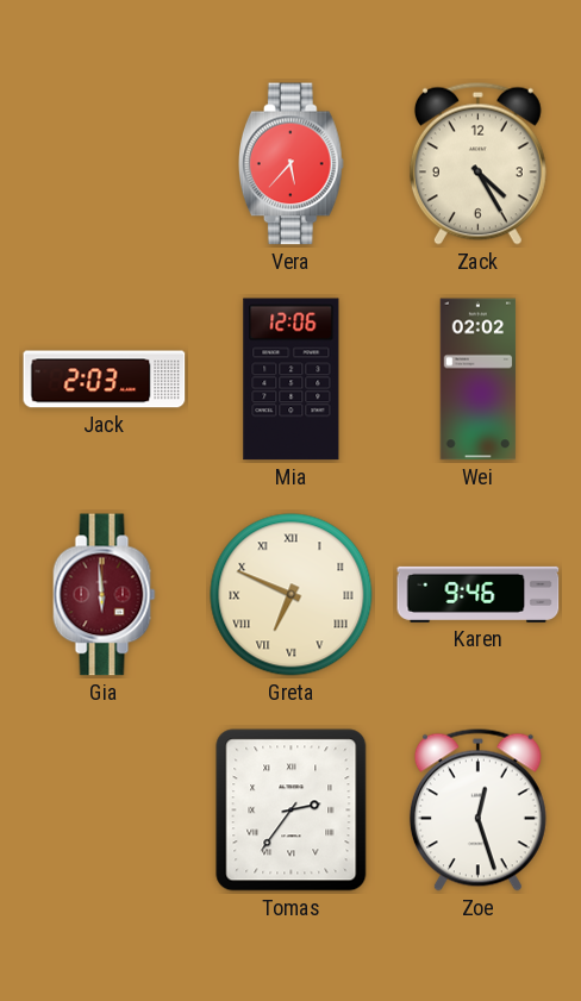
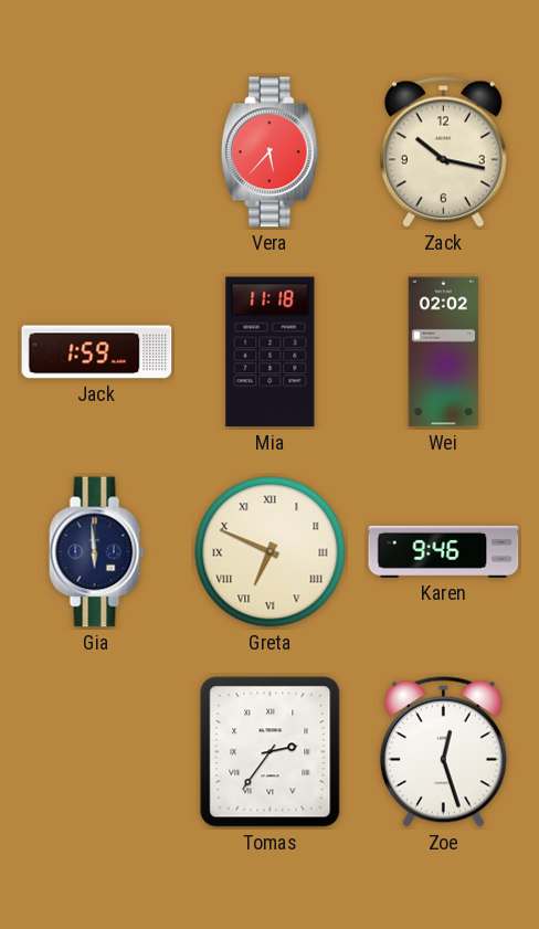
Zack: 4:25 -> 10:17
Jack: 2:03 -> 1:59
Mia: 12:06 -> 11:18
Gia dial: burgundy -> navy
